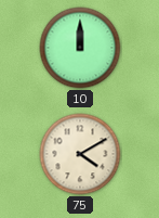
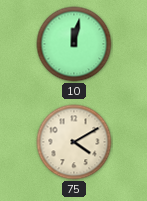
10: 12:00 -> 12:02
